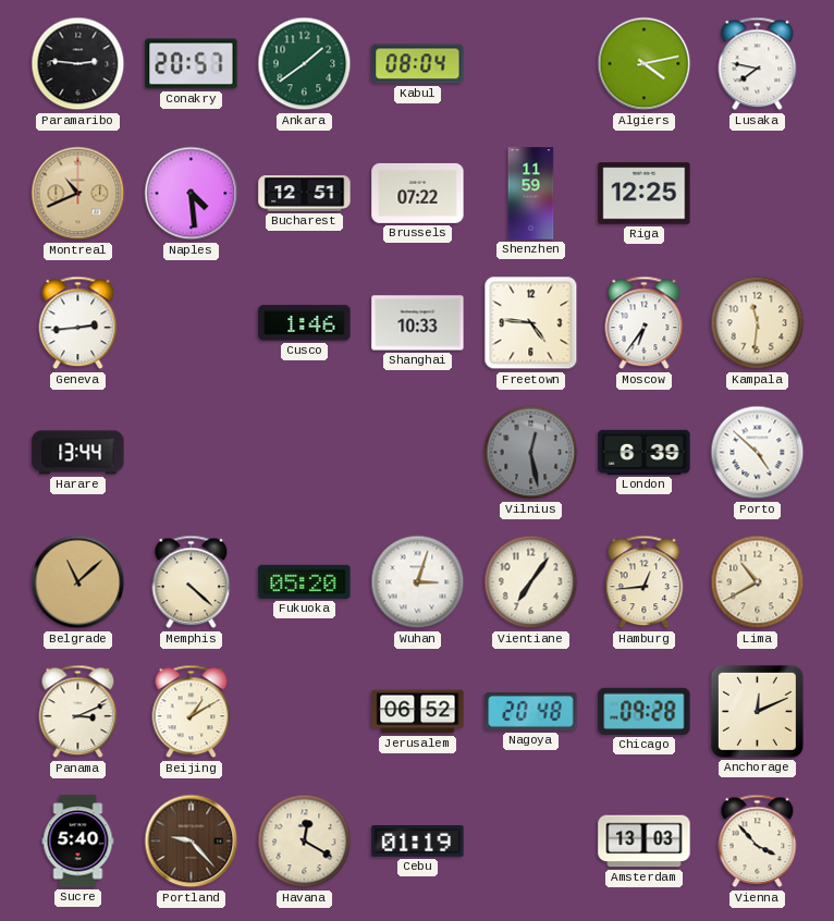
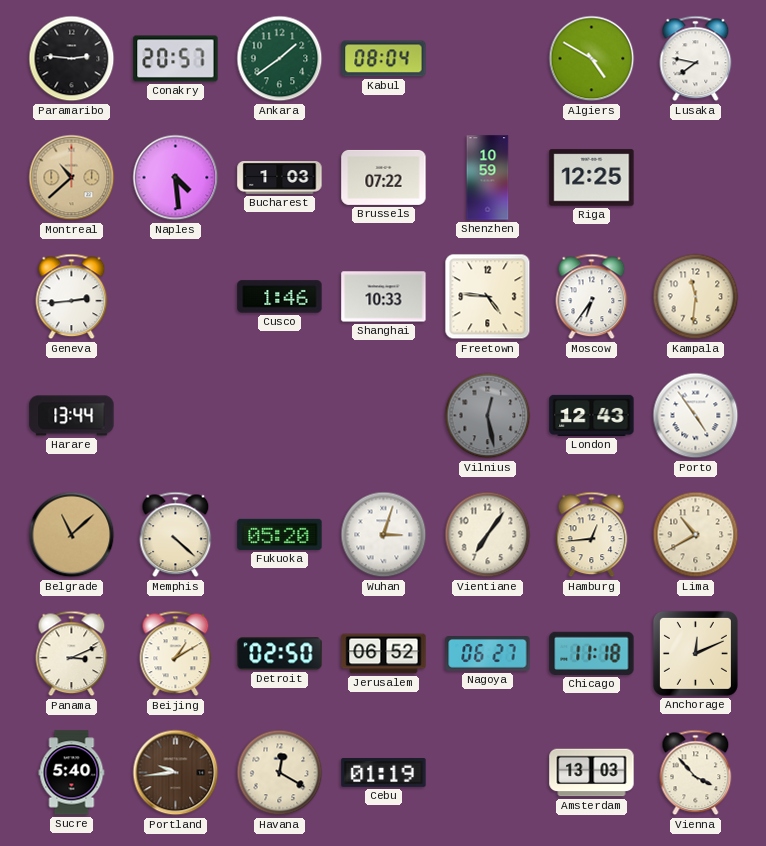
Algiers: 4:13 -> 4:50
Montreal: 10:41 -> 10:38
Bucharest: 12:51 -> 1:03
Shenzhen: 11:59 -> 10:59
London: 6:39 -> 12:43
Porto: 4:52 -> 4:54
Detroit: none -> 02:50
Nagoya: 20:48 -> 06:27
Chicago: 09:28 -> 11:18
Portland: 9:23 -> 9:44
